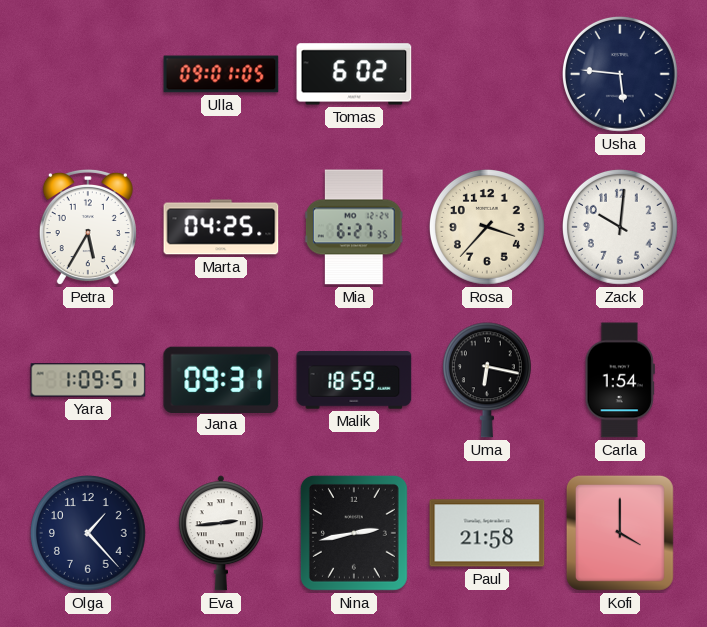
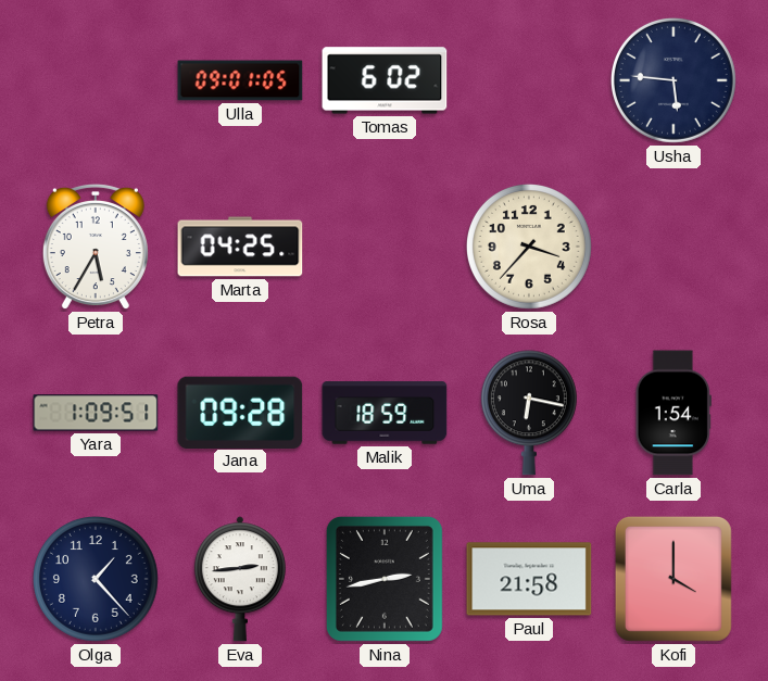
Mia: 6:27 -> none
Zack: 10:01 -> none
Jana: 09:31 -> 09:28
